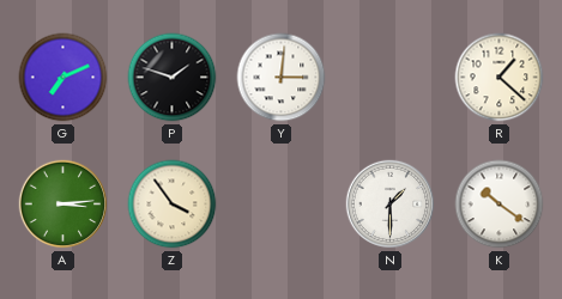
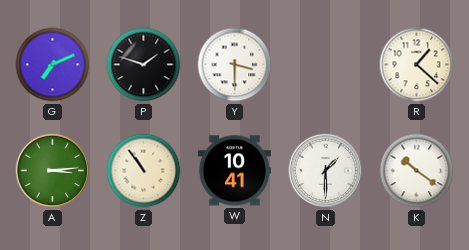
Y: 3:01 -> 3:30
Z: 3:54 -> 10:54
W: none -> 10:41
